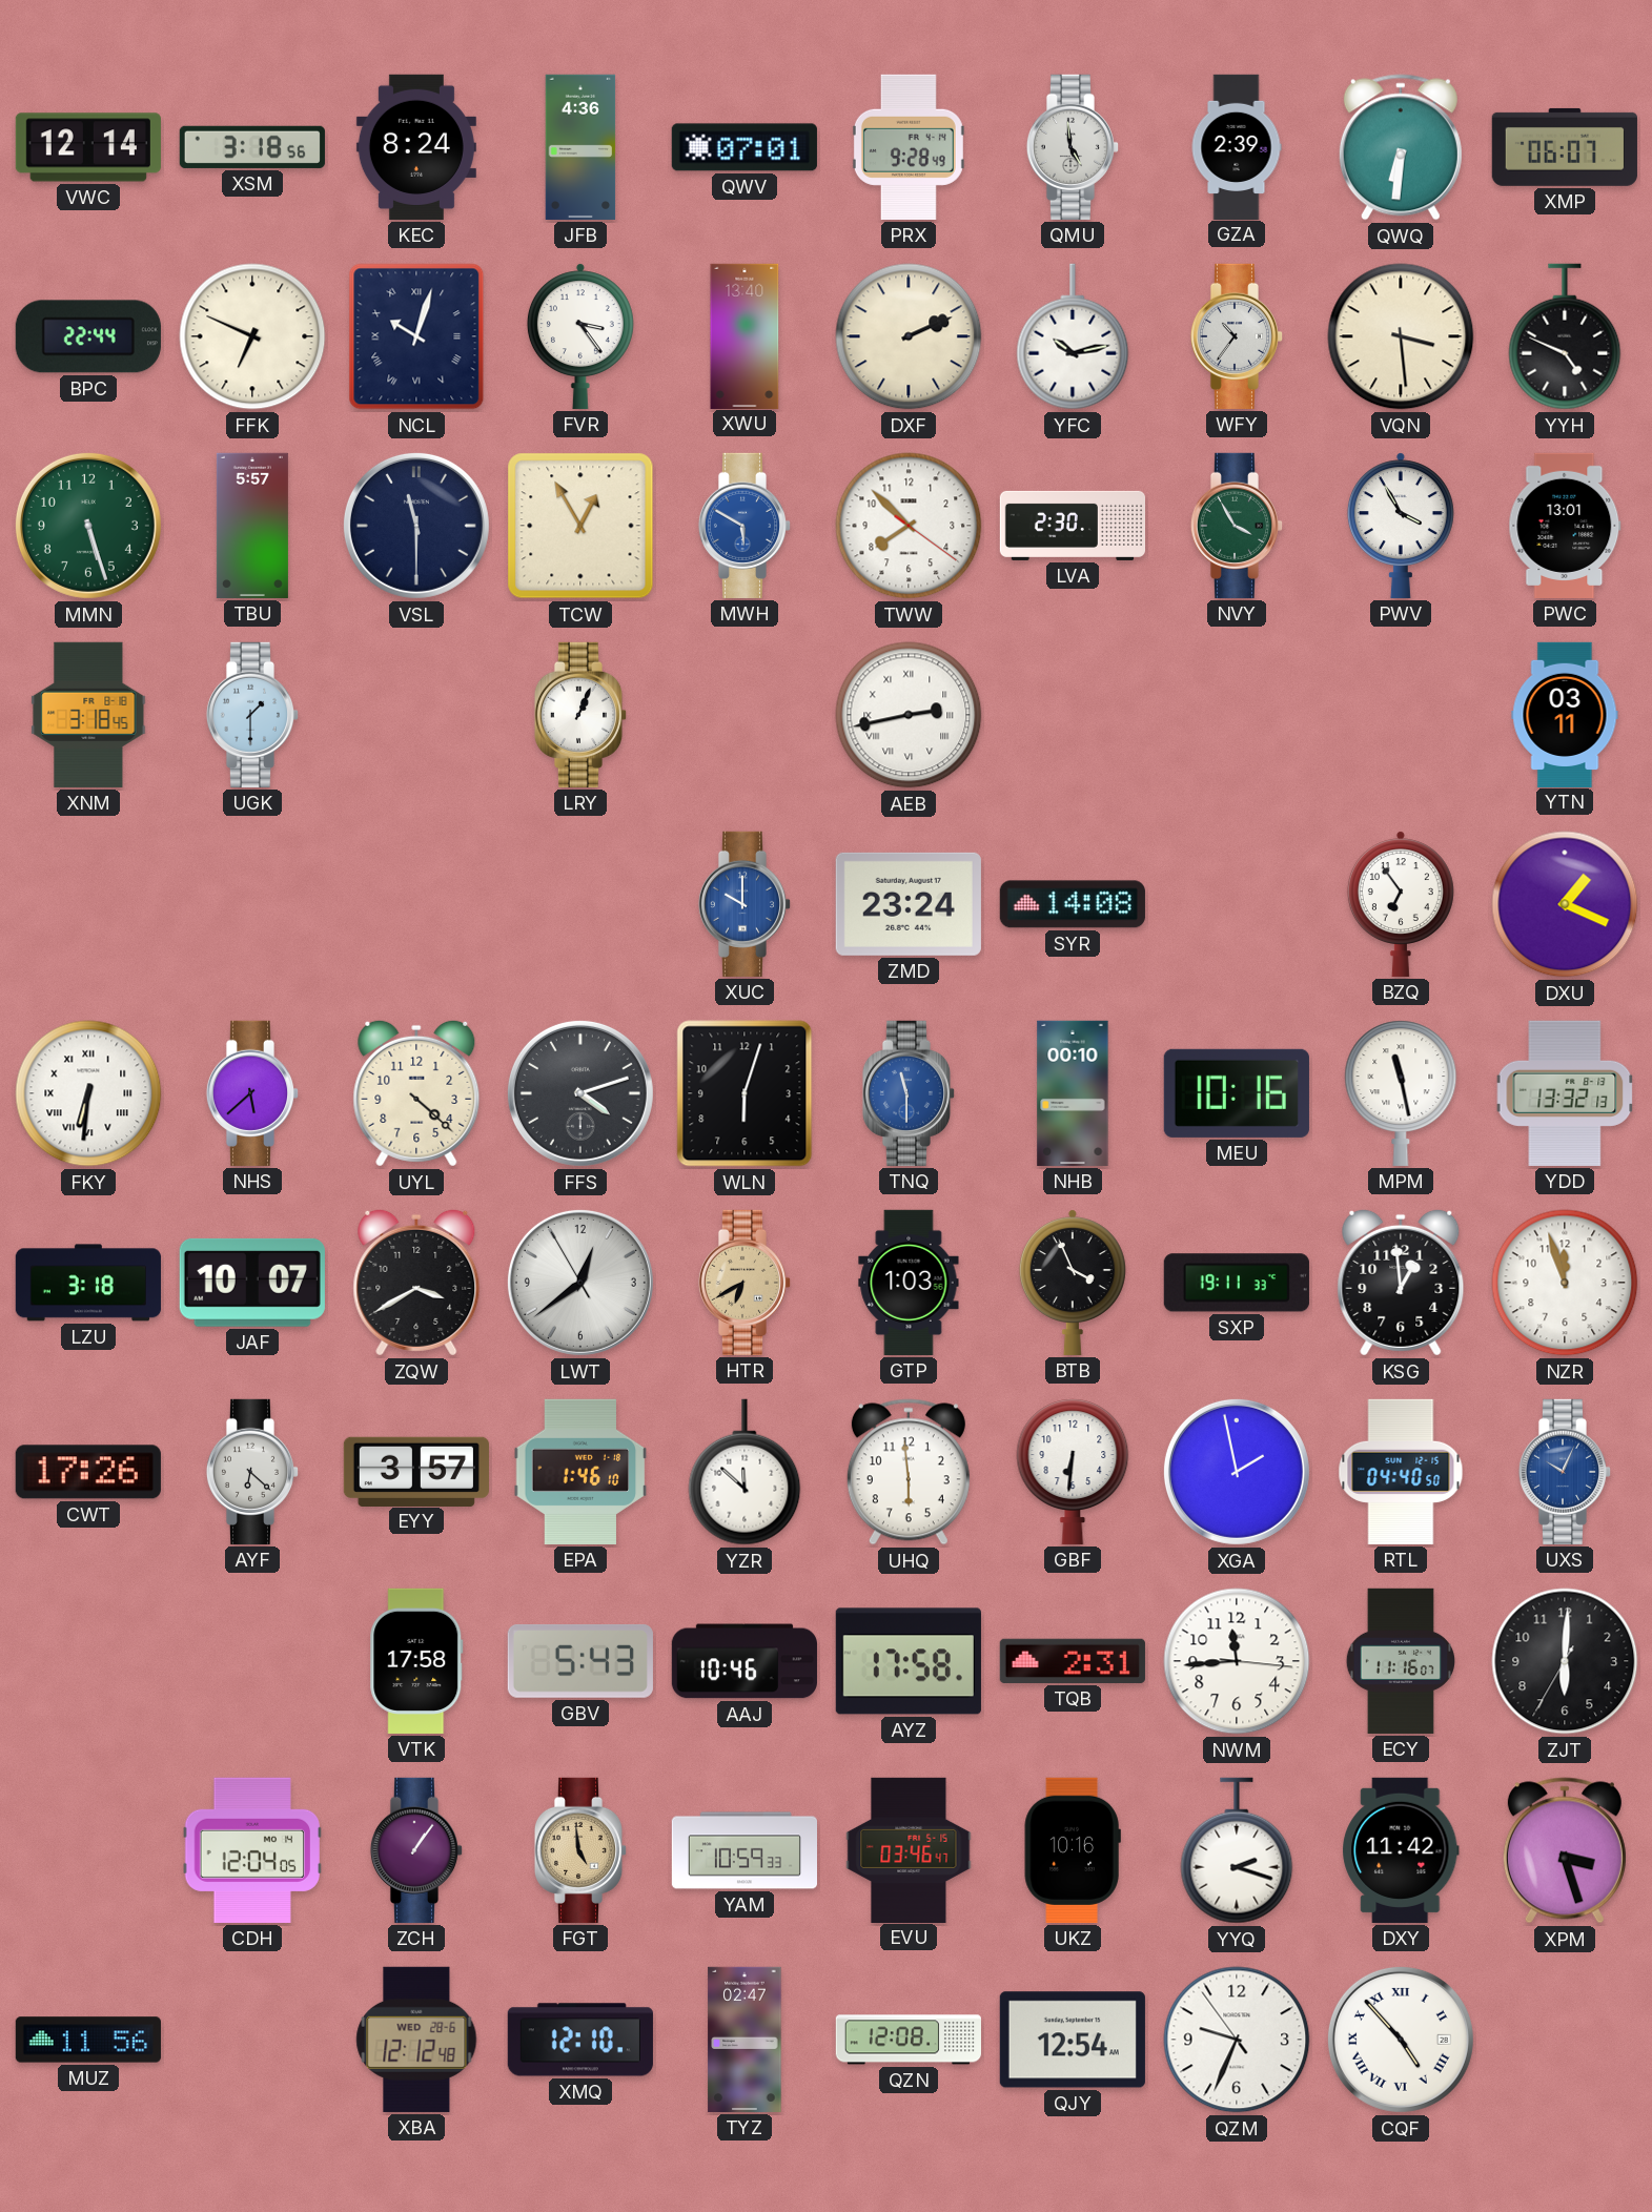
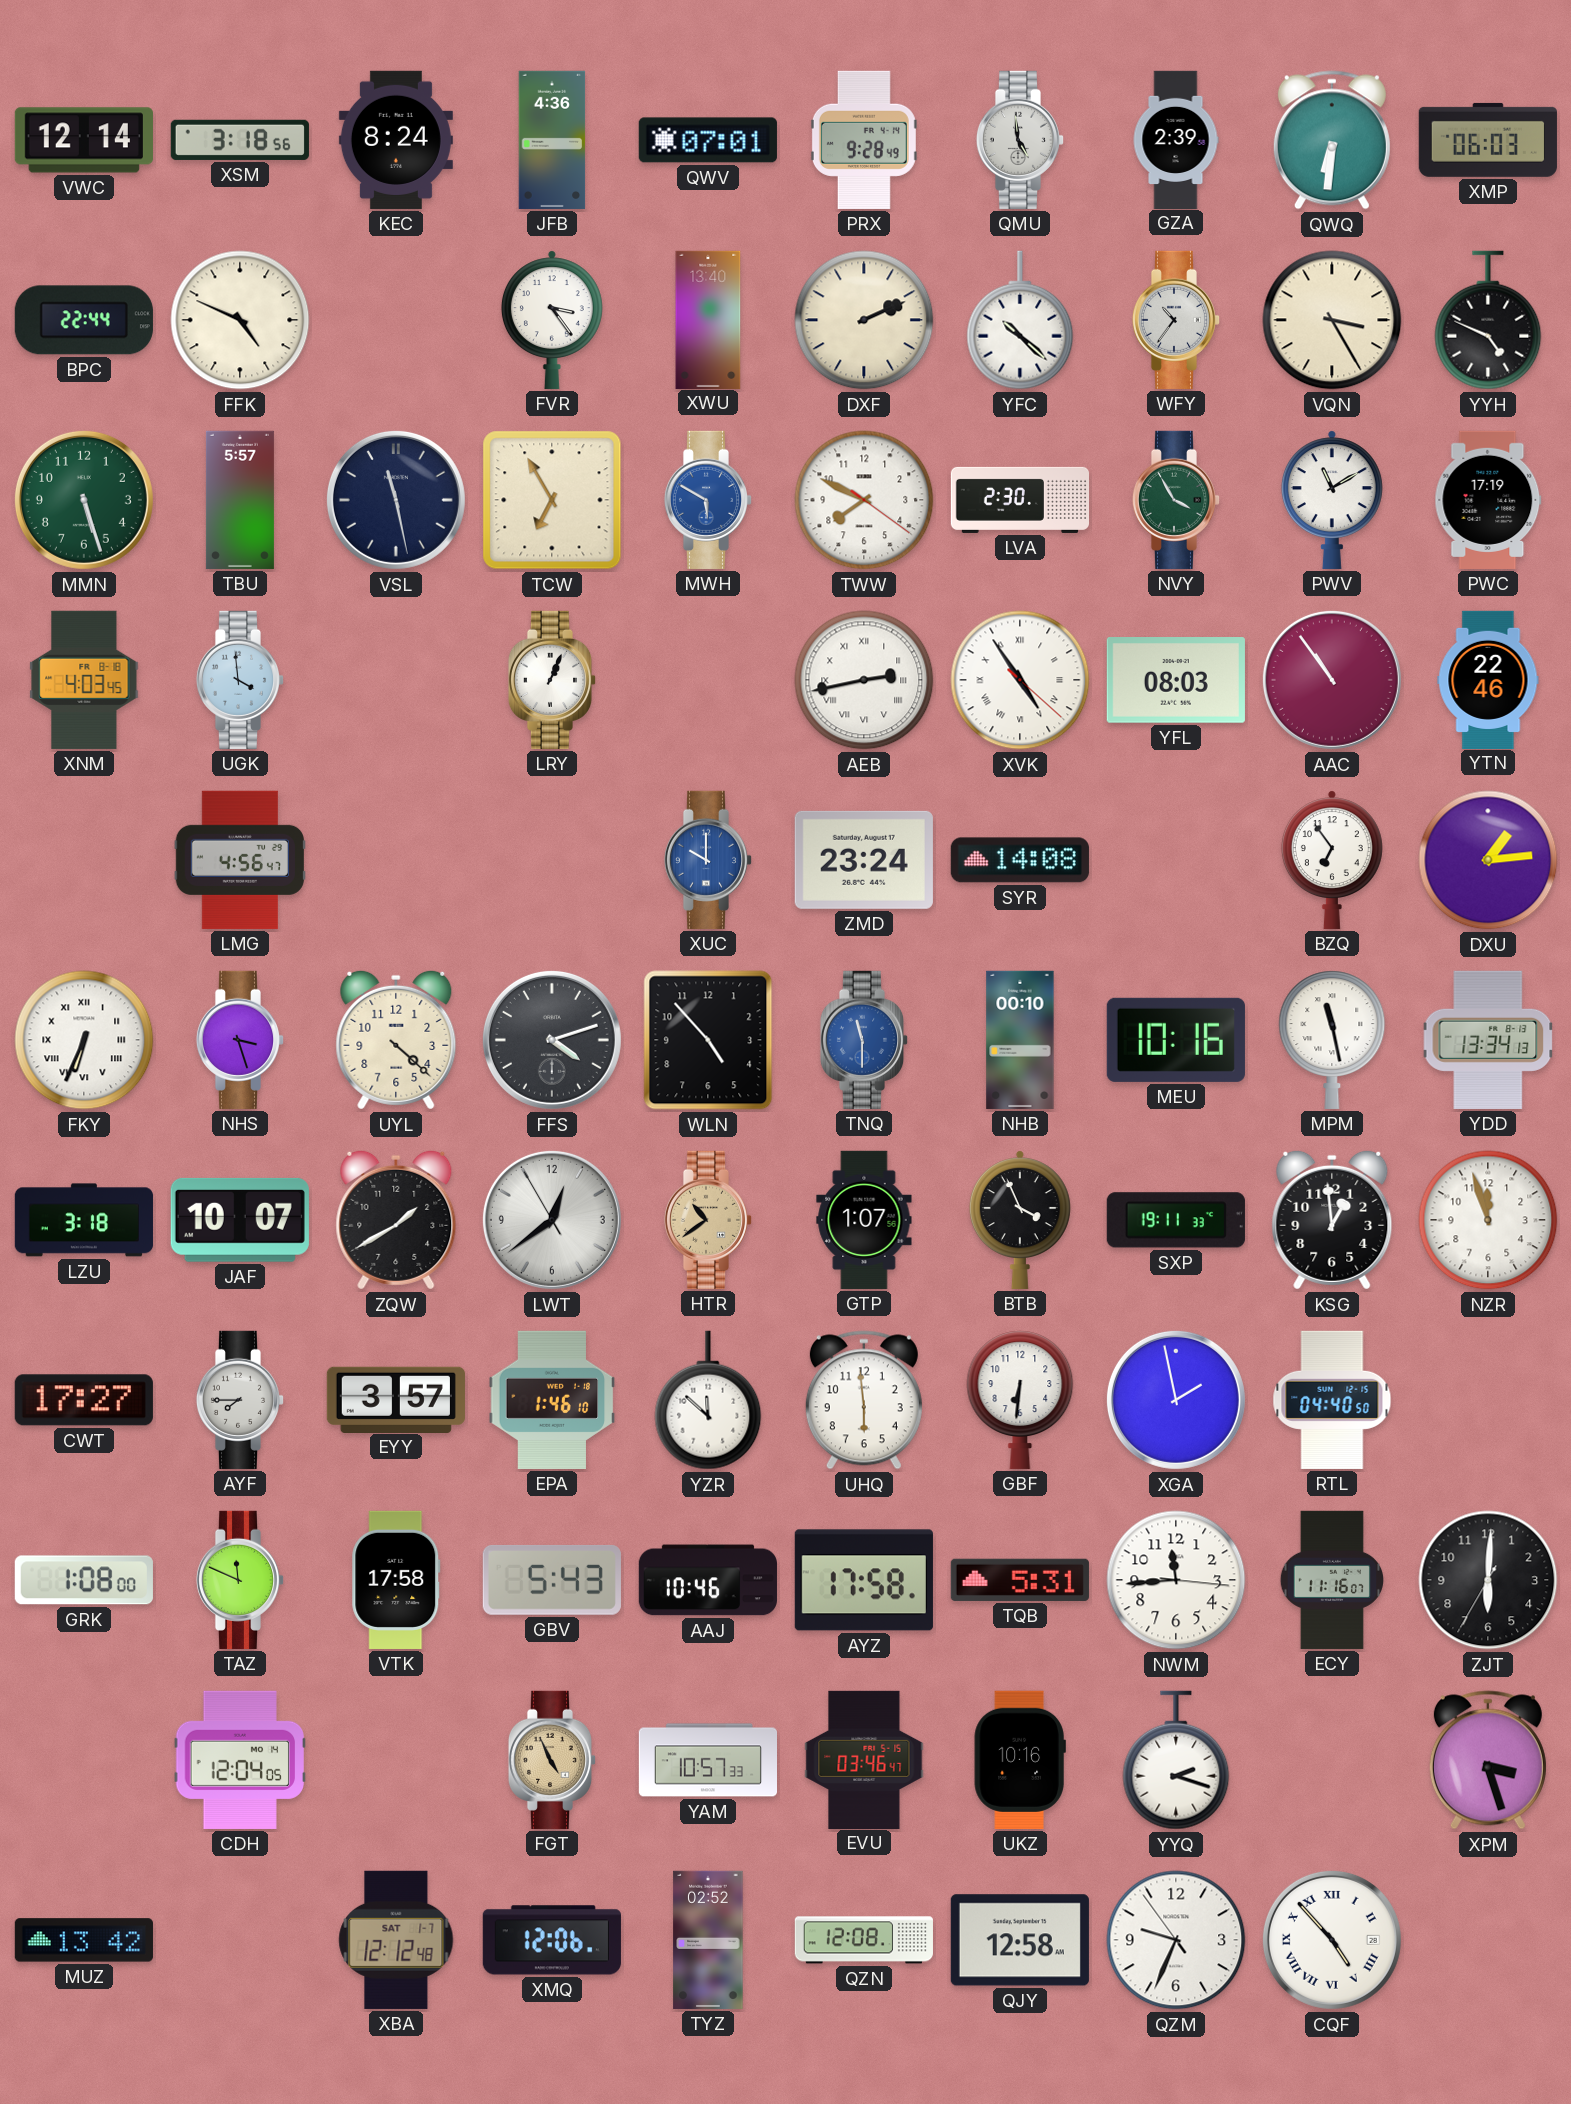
XMP: 06:07 -> 06:03
FFK: 6:49 -> 4:49
NCL: 10:03 -> none
YFC: 10:13 -> 10:22
VQN: 3:29 -> 3:25
VSL: 11:30 -> 11:28
TCW: 12:55 -> 6:55
TWW: 7:52 -> 7:49
PWV: 3:55 -> 11:10
PWC: 13:01 -> 17:19
XNM: 3:18 -> 4:03
UGK: 1:30 -> 3:59
XVK: none -> 4:54
YFL: none -> 08:03
AAC: none -> 10:54
YTN: 03:11 -> 22:46
LMG: none -> 4:56
DXU: 1:19 -> 1:14
FKY: 6:31 -> 6:34
NHS: 5:38 -> 3:27
WLN: 6:03 -> 4:53
YDD: 13:32 -> 13:34
ZQW: 3:40 -> 1:40
HTR: 6:40 -> 10:39
GTP: 1:03 -> 1:07
CWT: 17:26 -> 17:27
AYF: 6:22 -> 7:45
UXS: 10:04 -> none
GRK: none -> 1:08
TAZ: none -> 11:49
TQB: 2:31 -> 5:31
ZCH: 1:06 -> none
FGT: 4:59 -> 4:56
YAM: 10:59 -> 10:57
DXY: 11:42 -> none
MUZ: 11:56 -> 13:42
XBA date: WED 28-6 -> SAT 1-7
XMQ: 12:10 -> 12:06
TYZ: 02:47 -> 02:52
QJY: 12:54 -> 12:58
